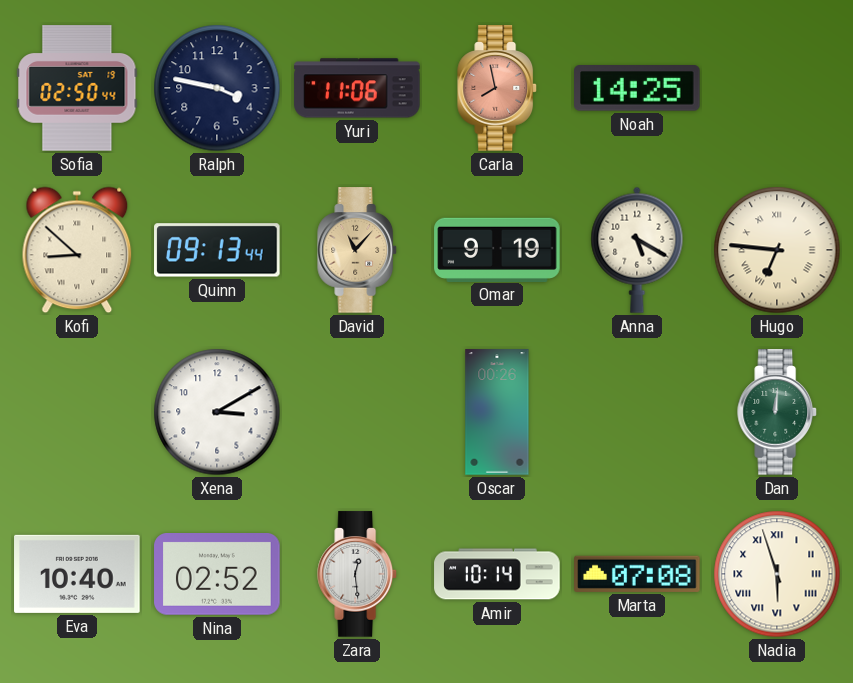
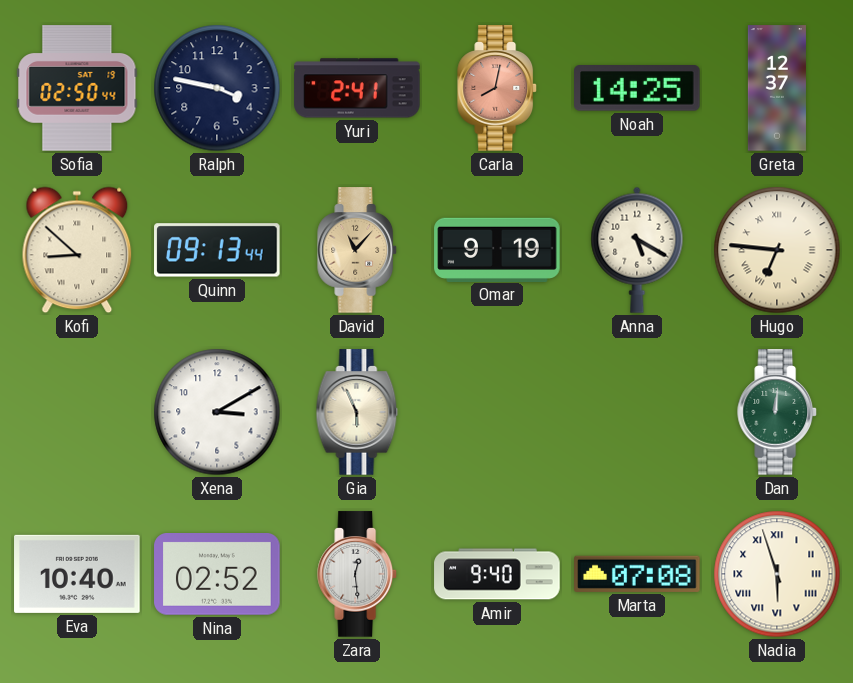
Yuri: 11:06 -> 2:41
Carla: 7:58 -> 8:02
Greta: none -> 12:37
Gia: none -> 5:56
Oscar: 00:26 -> none
Amir: 10:14 -> 9:40
